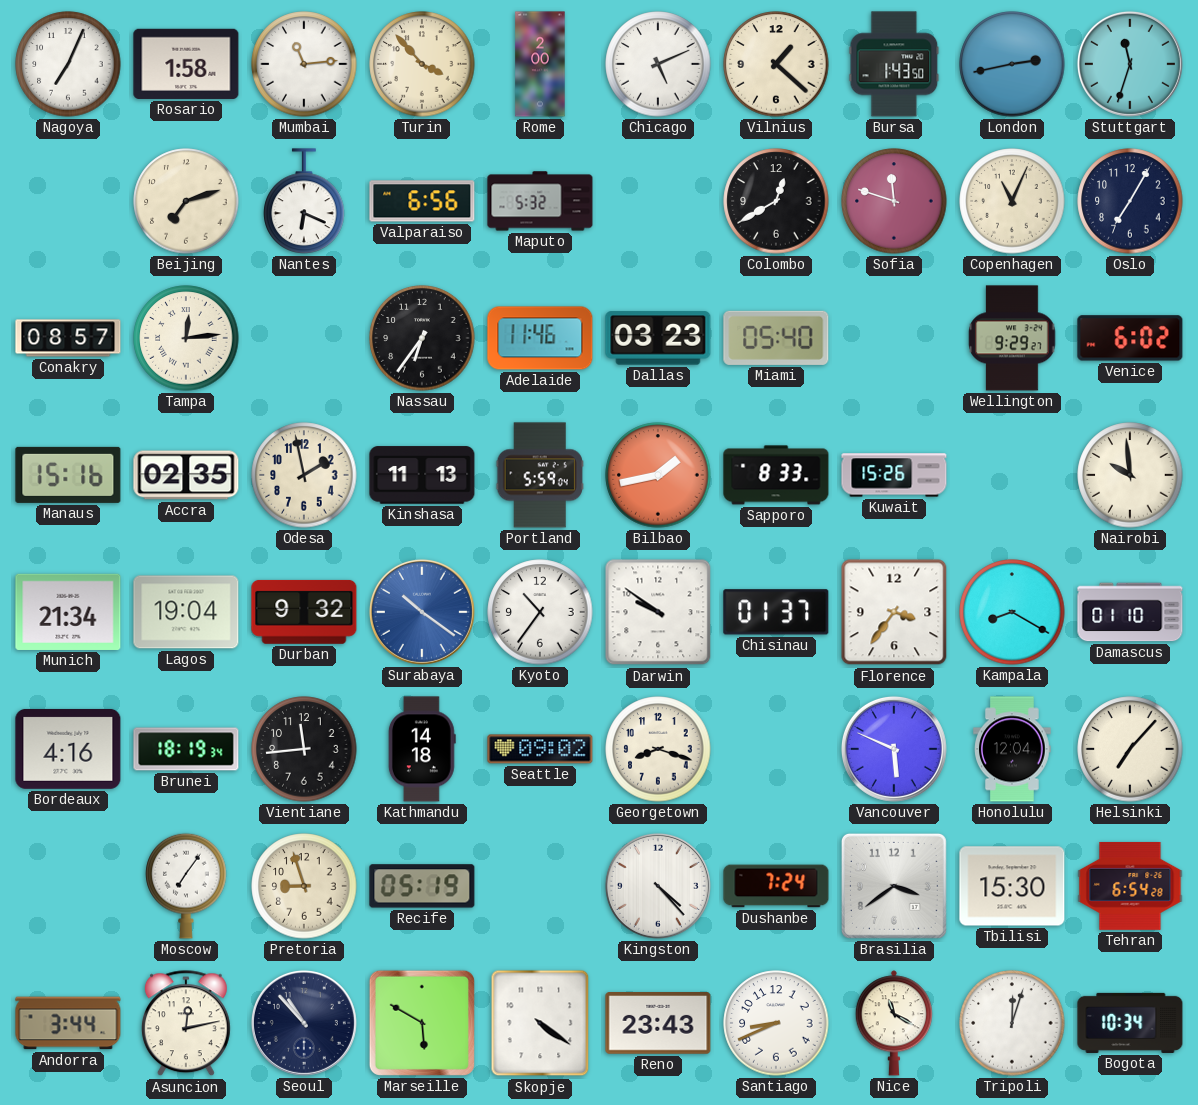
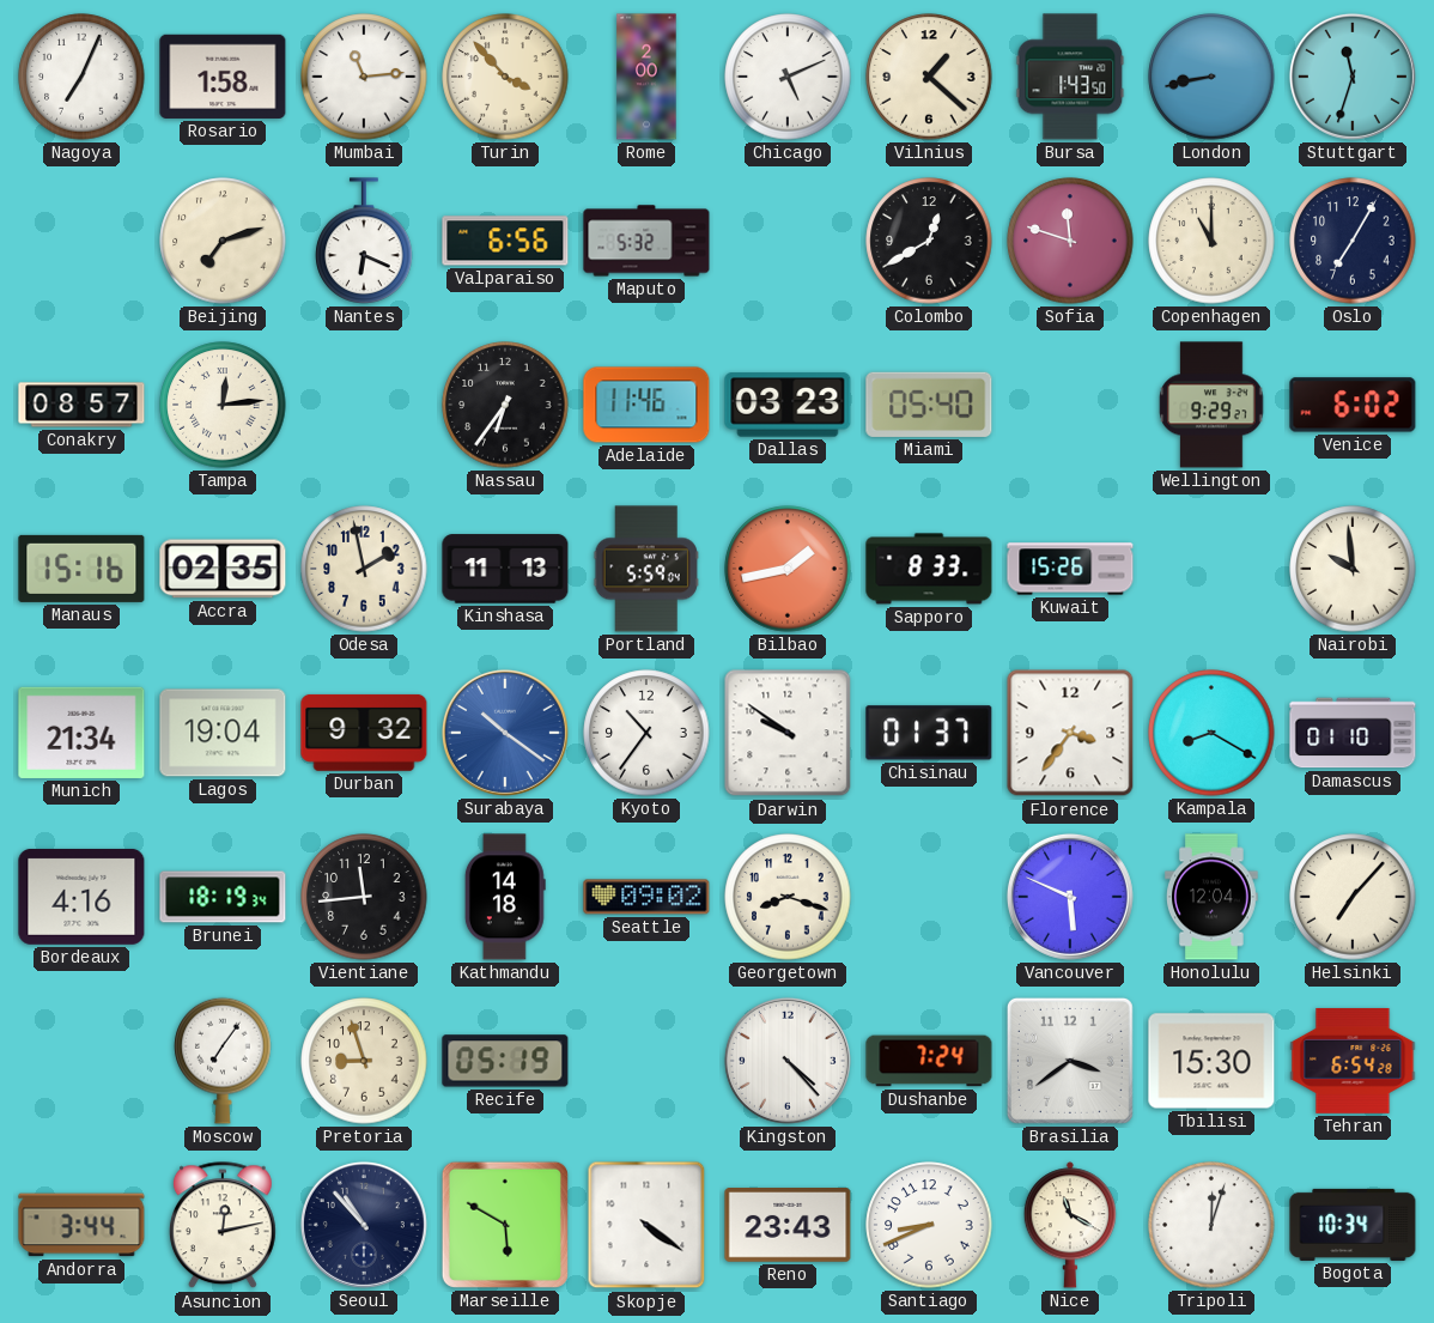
London: 2:43 -> 8:43
Copenhagen: 11:04 -> 11:00
